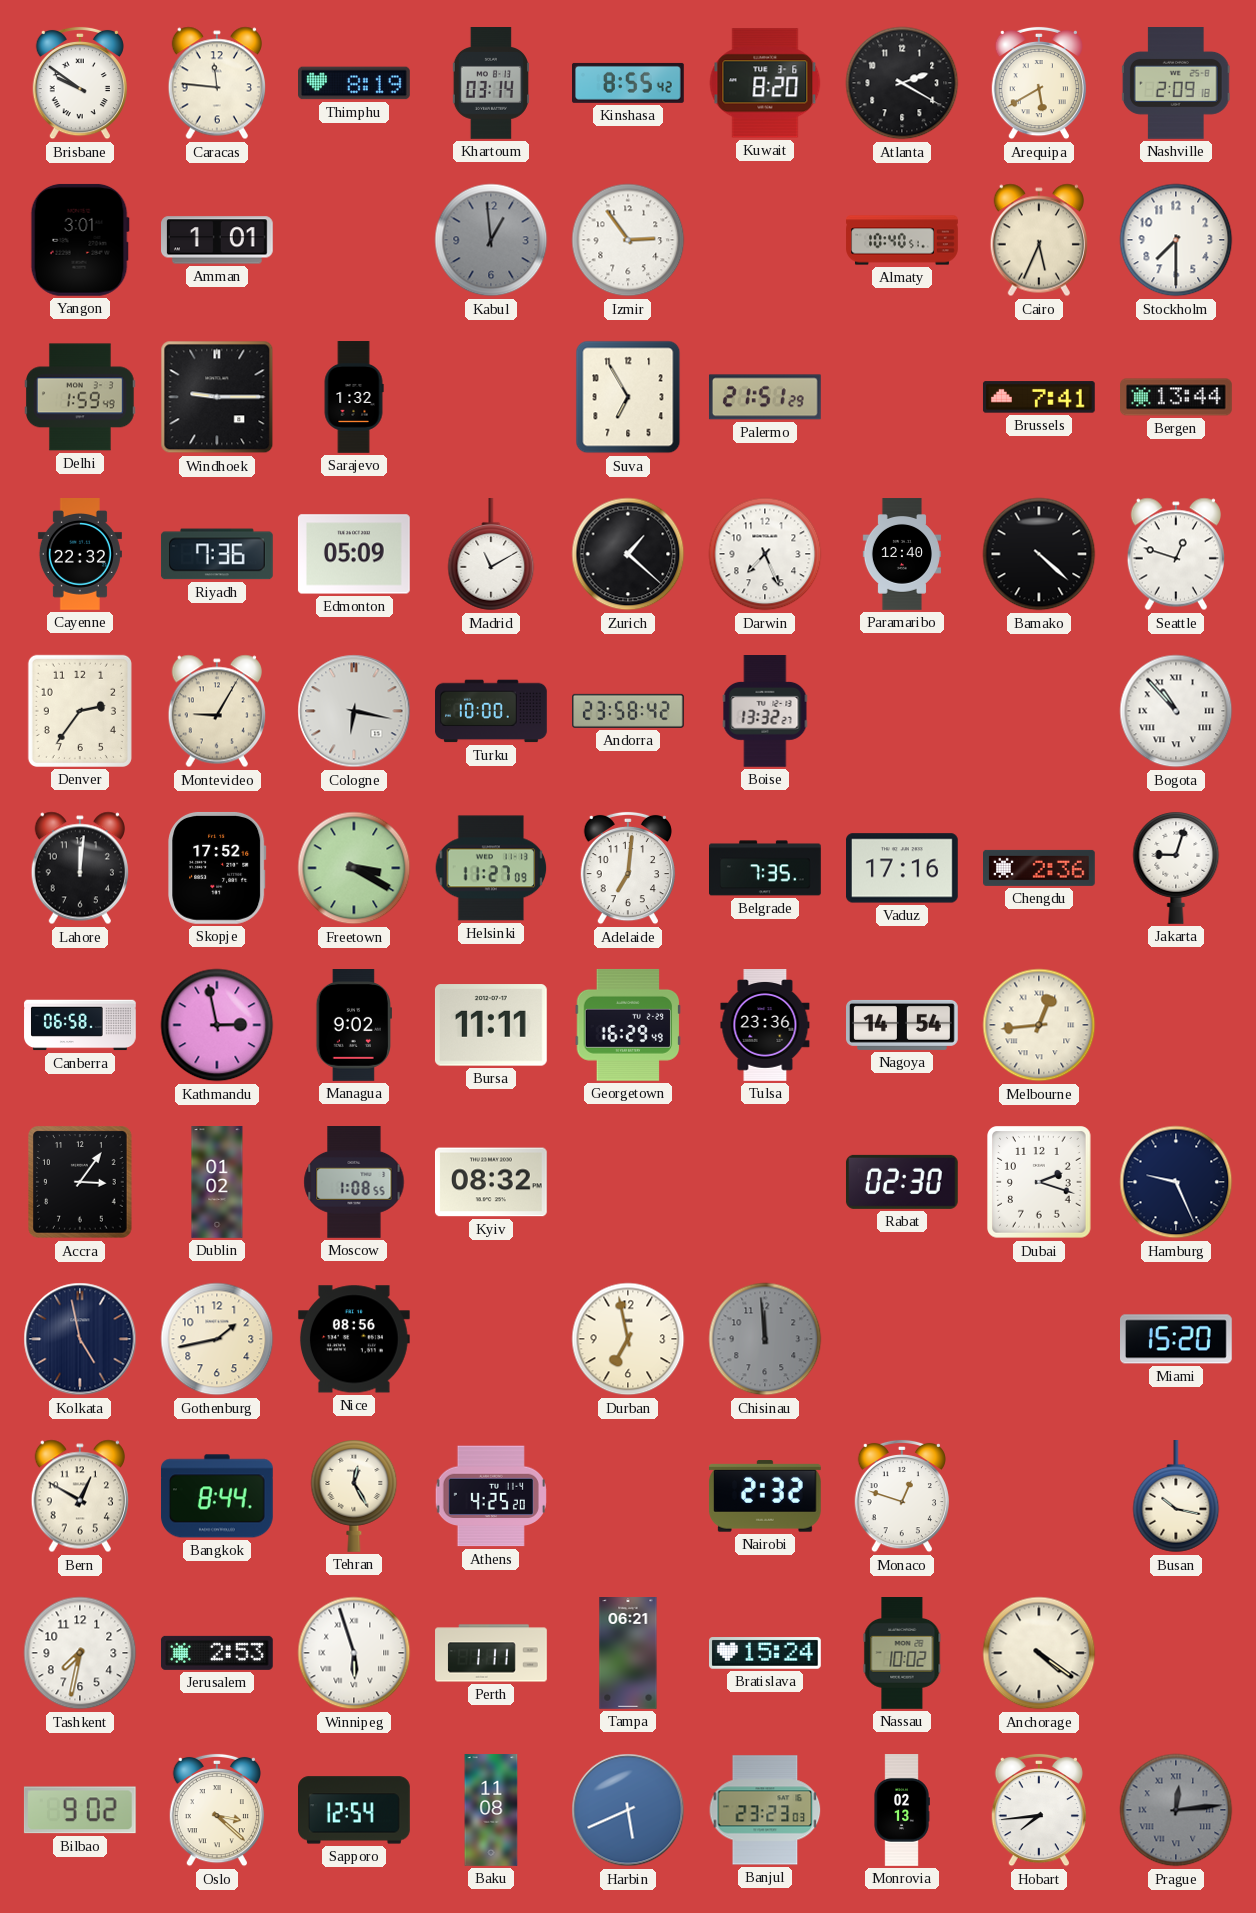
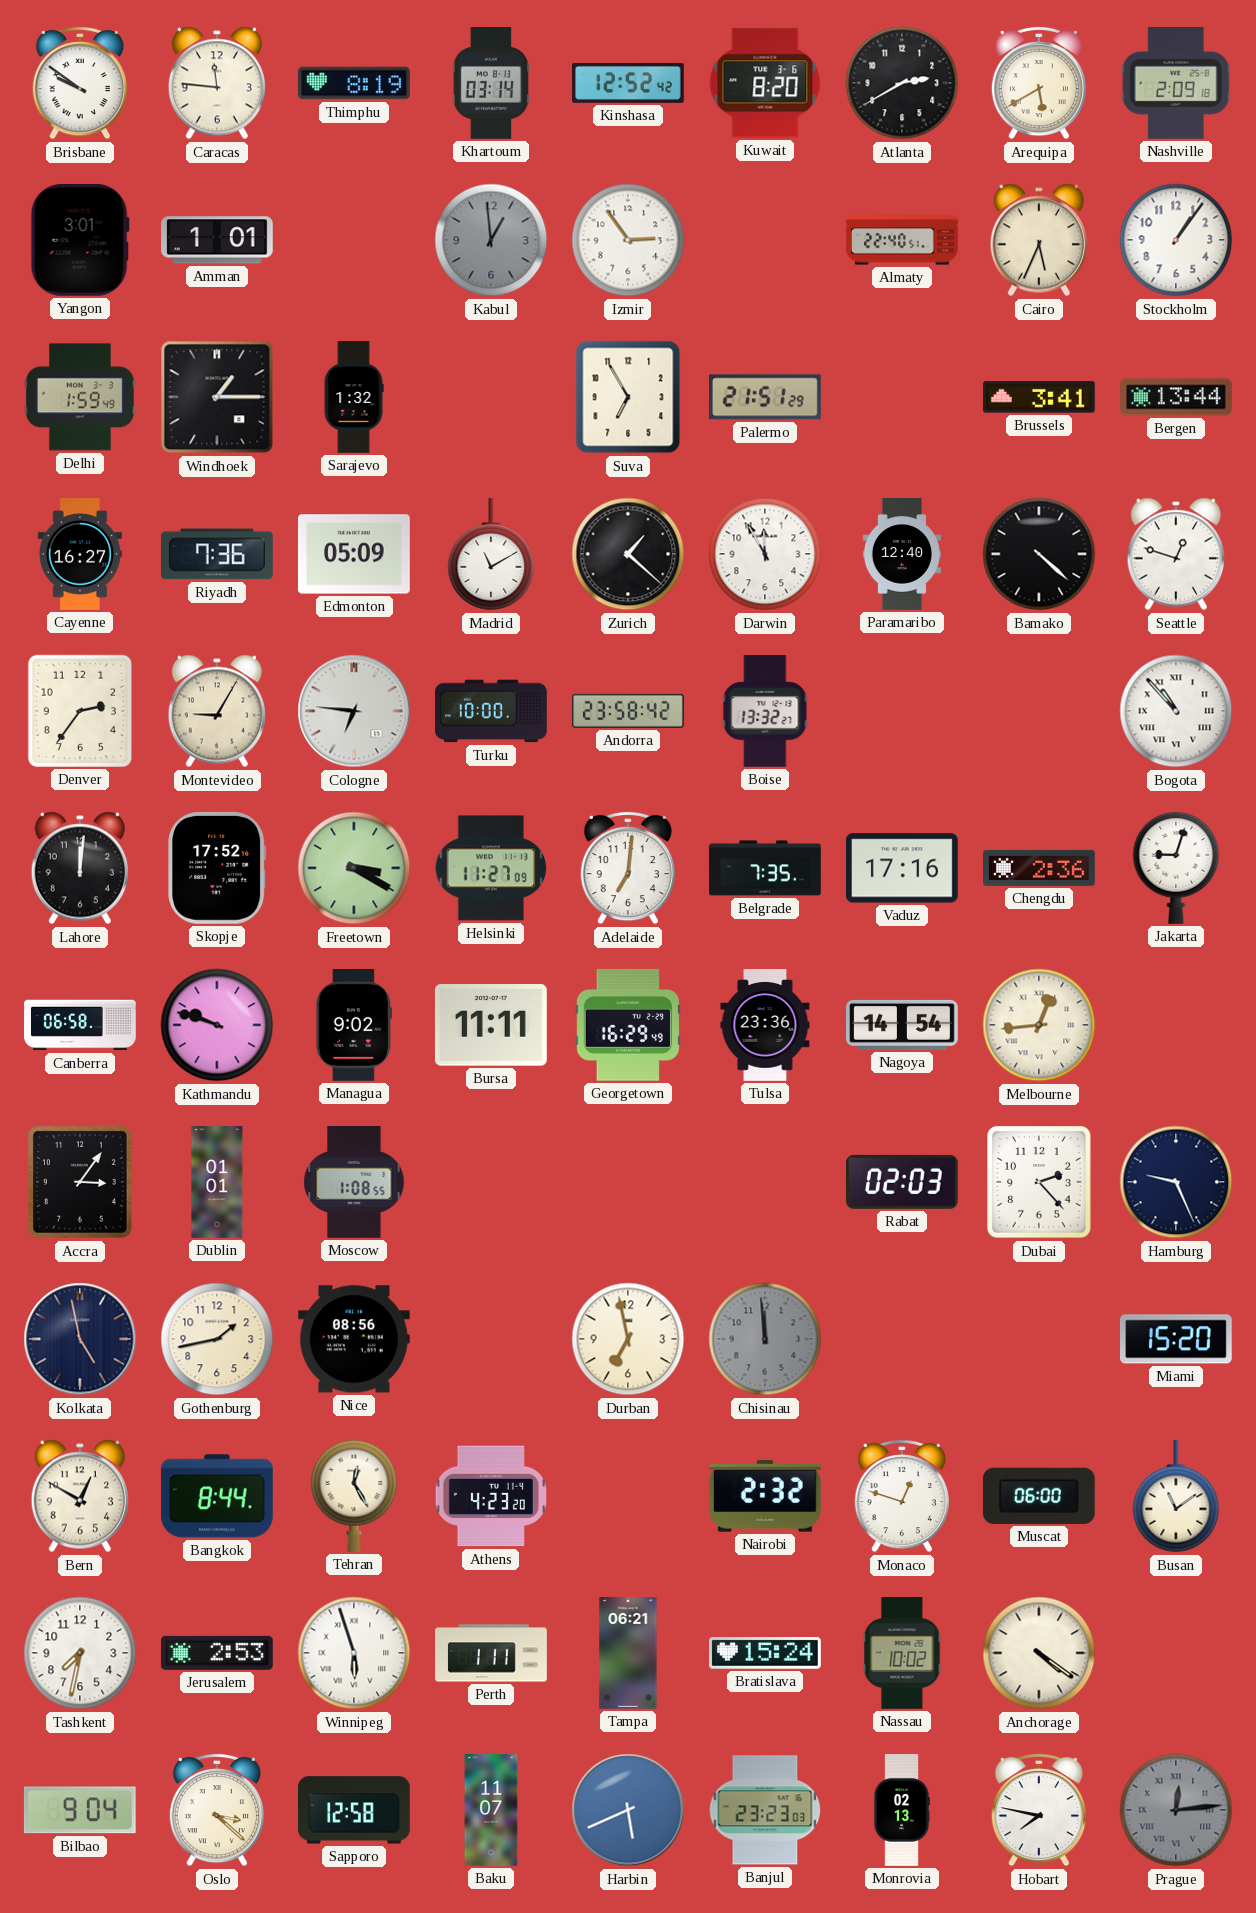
Kinshasa: 8:55 -> 12:52
Atlanta: 2:20 -> 2:40
Almaty: 10:40 -> 22:40
Stockholm: 7:30 -> 1:06
Windhoek: 9:15 -> 1:15
Brussels: 7:41 -> 3:41
Cayenne: 22:32 -> 16:27
Darwin: 7:26 -> 11:55
Cologne: 6:17 -> 6:46
Kathmandu: 2:58 -> 9:48
Dublin: 01:02 -> 01:01
Kyiv: 08:32 -> none
Rabat: 02:30 -> 02:03
Dubai: 2:18 -> 2:23
Athens: 4:25 -> 4:23
Muscat: none -> 06:00
Busan: 10:17 -> 11:09
Bilbao: 9:02 -> 9:04
Sapporo: 12:54 -> 12:58
Baku: 11:08 -> 11:07
Hobart: 7:44 -> 7:47
